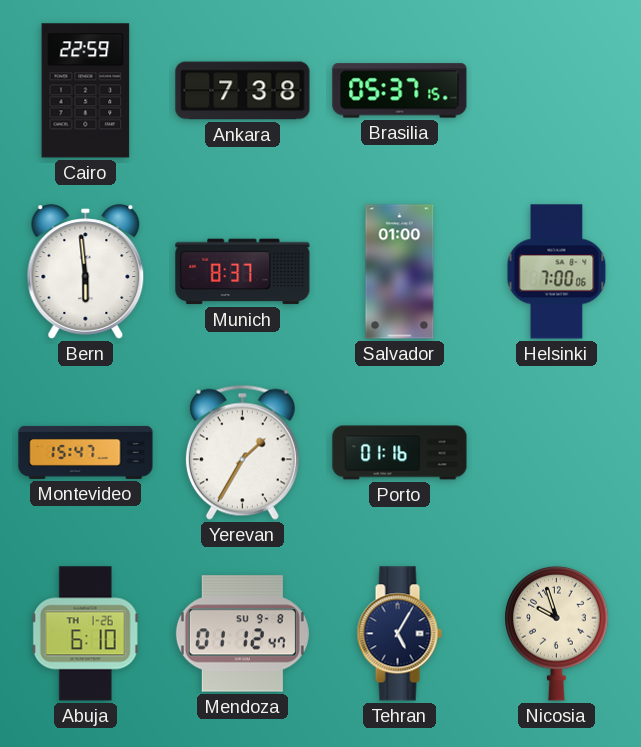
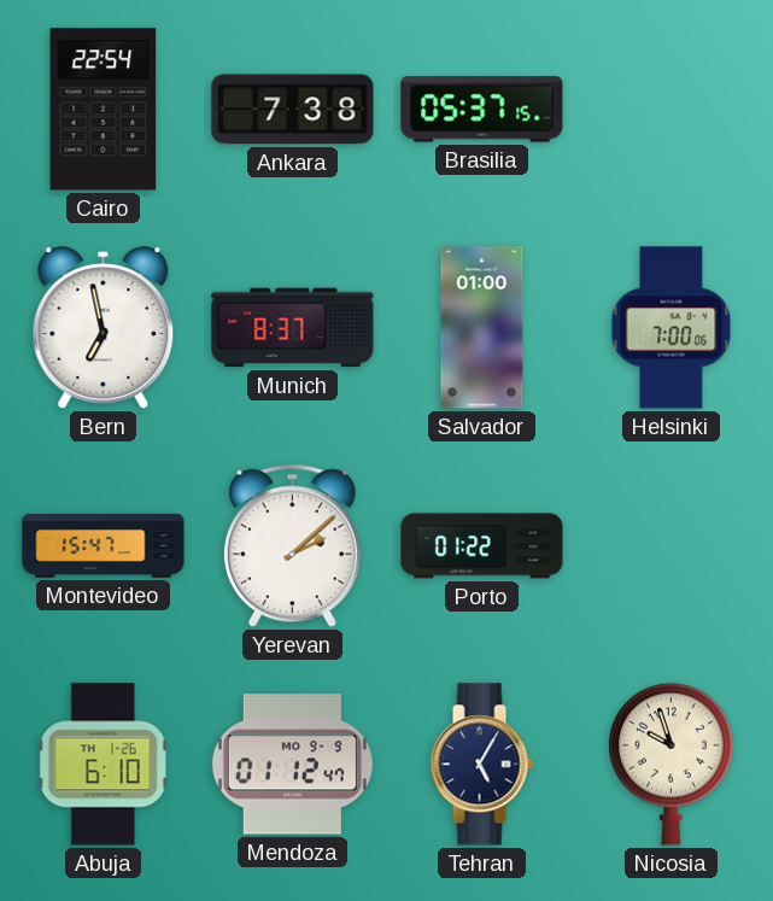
Cairo: 22:59 -> 22:54
Bern: 5:59 -> 6:58
Yerevan: 1:35 -> 2:08
Porto: 01:16 -> 01:22
Mendoza date: SU 9-8 -> MO 9-9
